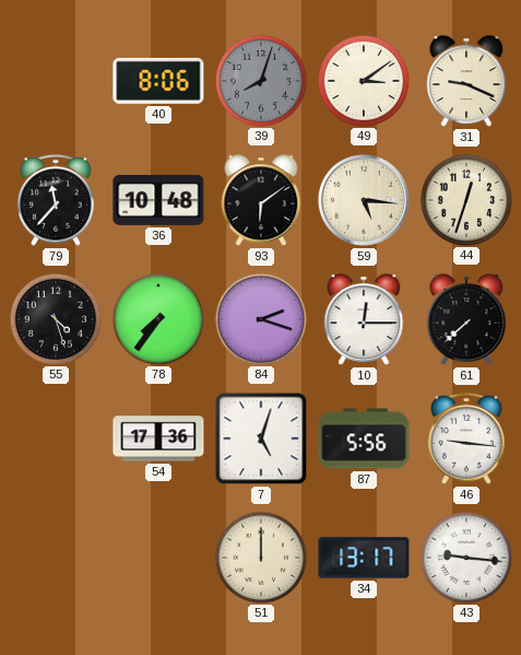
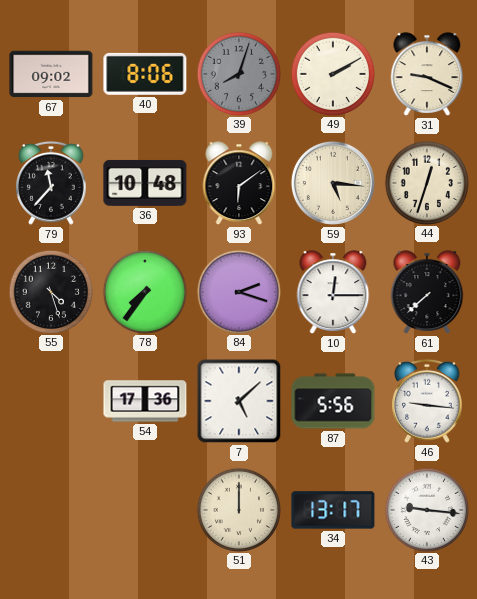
67: none -> 09:02
49: 3:09 -> 2:10
7: 5:03 -> 5:08
